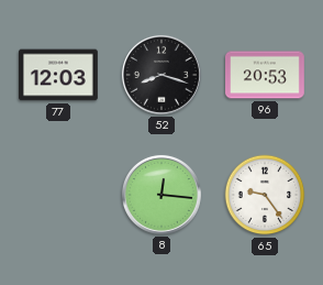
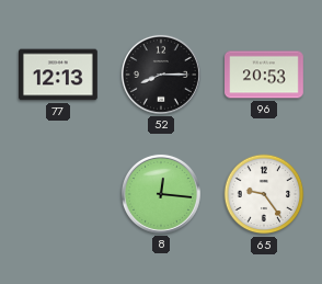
77: 12:03 -> 12:13
52: 8:18 -> 8:15
